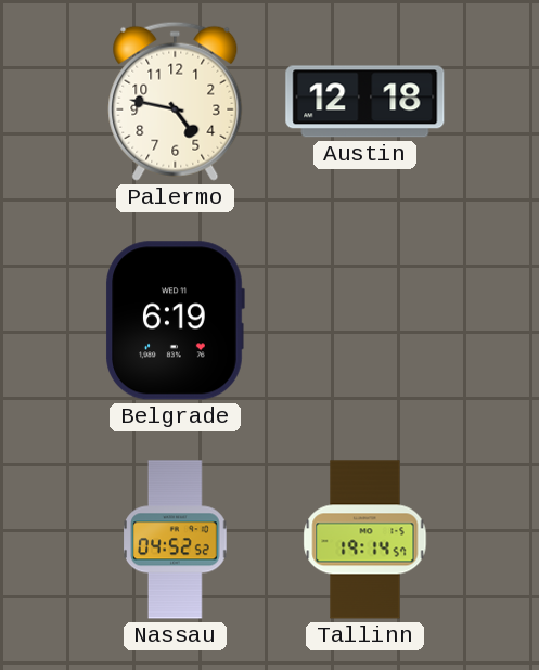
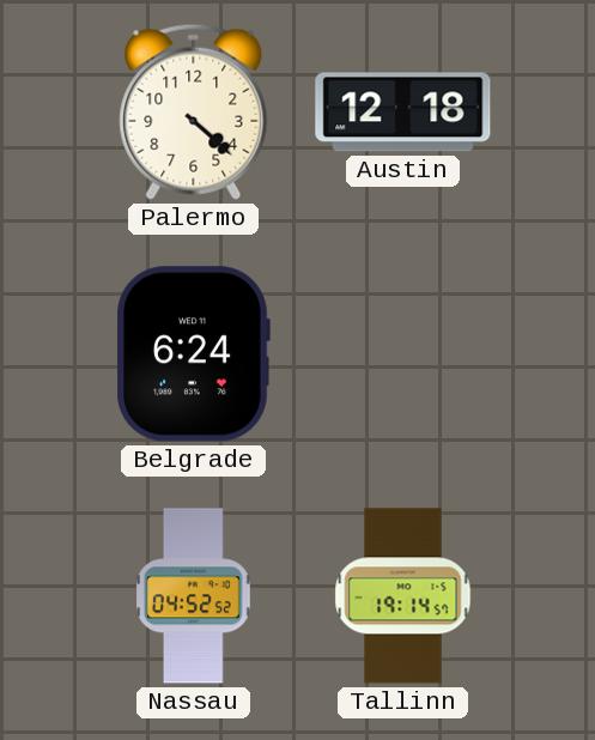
Palermo: 4:47 -> 4:22
Belgrade: 6:19 -> 6:24
